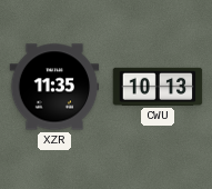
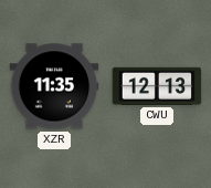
CWU: 10:13 -> 12:13
